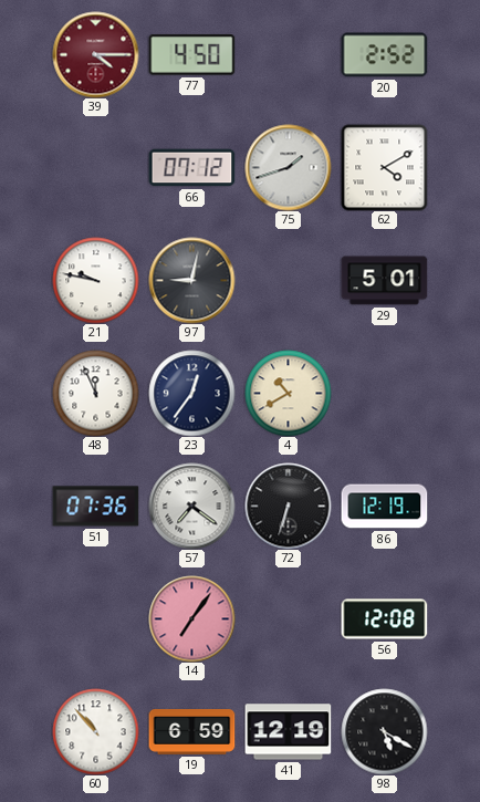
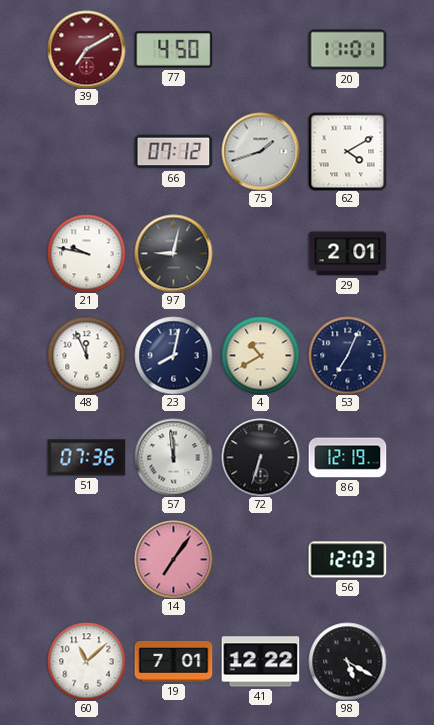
39: 4:15 -> 7:10
20: 2:52 -> 11:01
29: 5:01 -> 2:01
23: 12:36 -> 8:02
53: none -> 7:04
57: 7:21 -> 11:59
56: 12:08 -> 12:03
60: 10:53 -> 11:08
19: 6:59 -> 7:01
41: 12:19 -> 12:22
